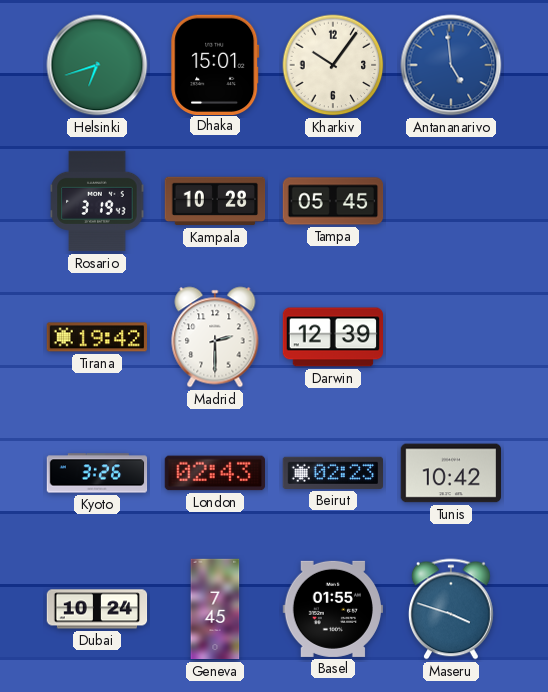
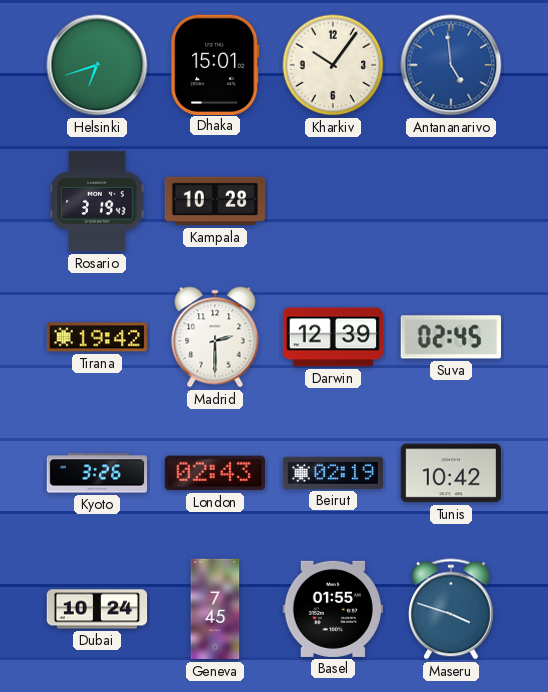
Tampa: 05:45 -> none
Suva: none -> 02:45
Beirut: 02:23 -> 02:19
